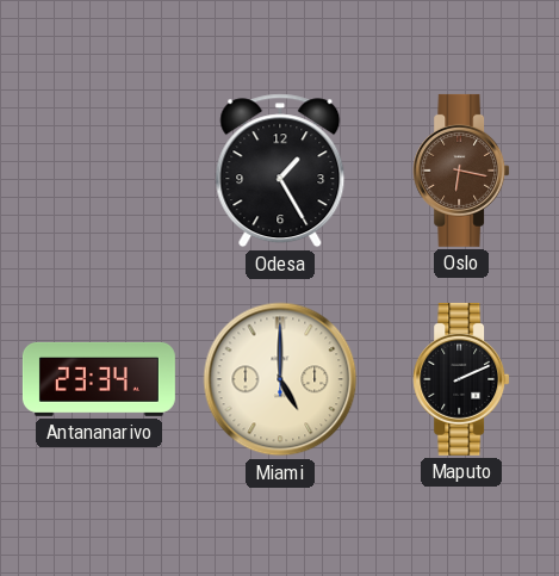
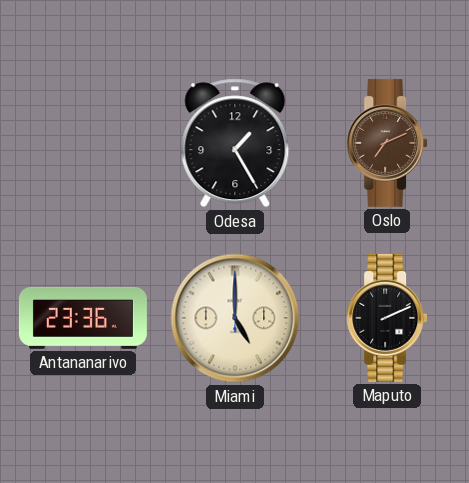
Oslo: 6:17 -> 7:11
Antananarivo: 23:34 -> 23:36
